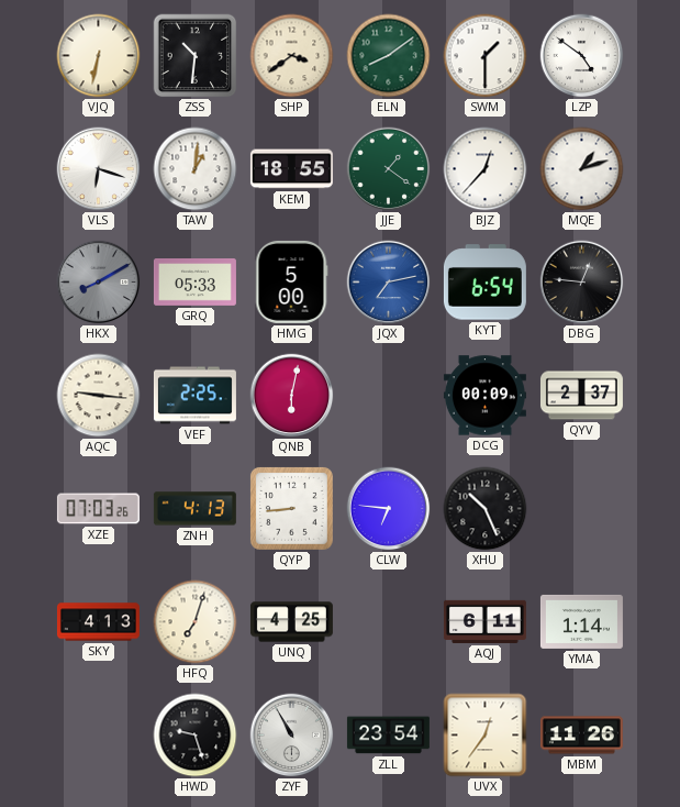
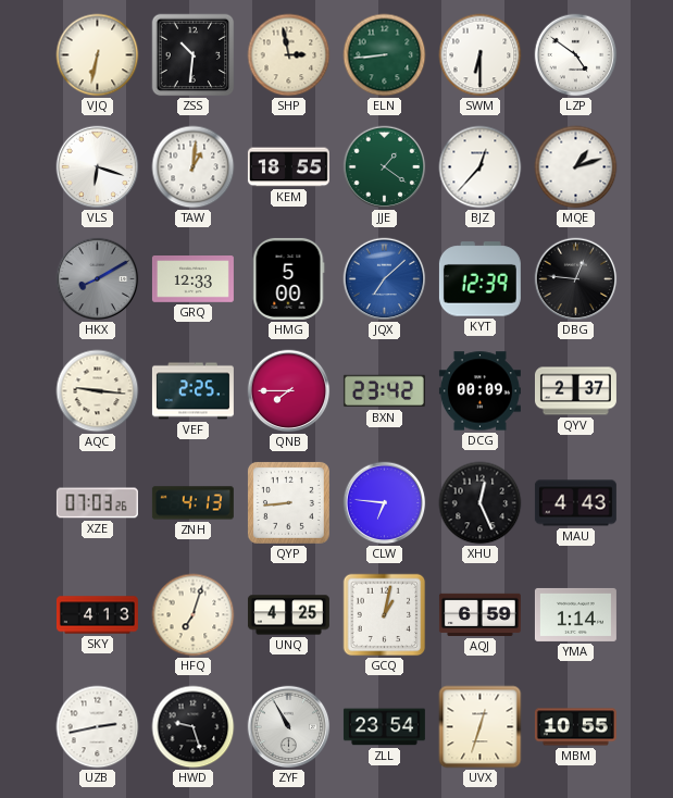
SHP: 3:39 -> 2:58
ELN: 8:09 -> 8:44
SWM: 1:30 -> 6:30
GRQ: 05:33 -> 12:33
JQX: 7:13 -> 7:08
KYT: 6:54 -> 12:39
QNB: 6:02 -> 7:45
BXN: none -> 23:42
XHU: 10:26 -> 12:26
MAU: none -> 4:43
GCQ: none -> 1:02
AQJ: 6:11 -> 6:59
UZB: none -> 2:43
UVX: 12:36 -> 12:33
MBM: 11:26 -> 10:55
